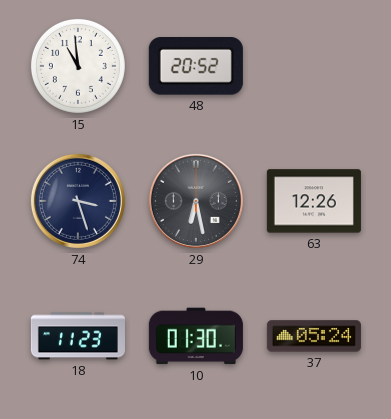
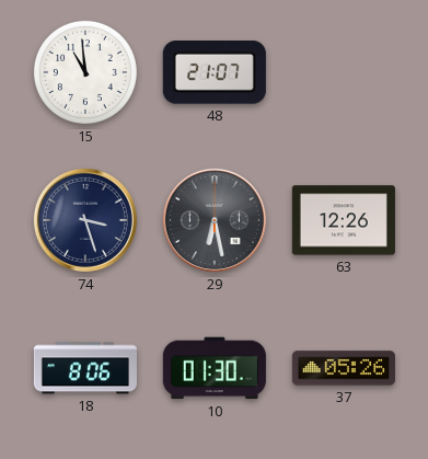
48: 20:52 -> 21:07
18: 11:23 -> 8:06
37: 05:24 -> 05:26
